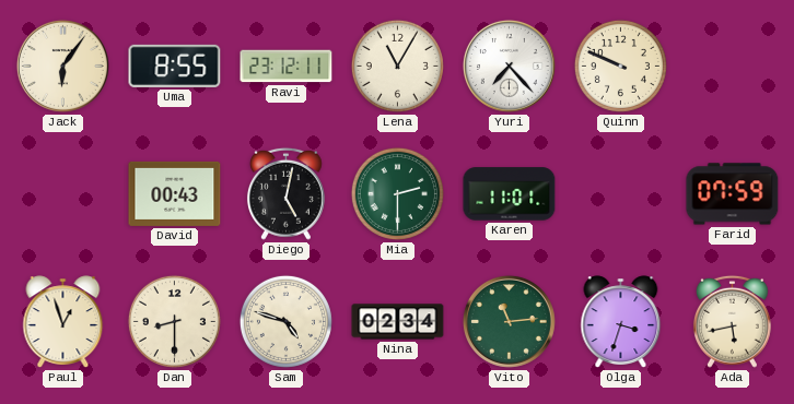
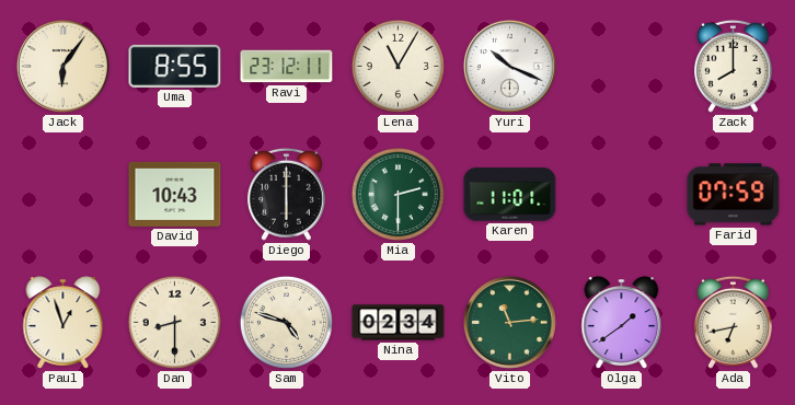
Yuri: 7:23 -> 10:19
Quinn: 9:49 -> none
Zack: none -> 8:00
David: 00:43 -> 10:43
Diego: 5:02 -> 6:00
Olga: 3:33 -> 1:39
Ada: 5:43 -> 6:43
